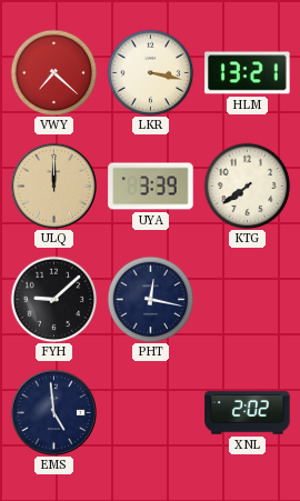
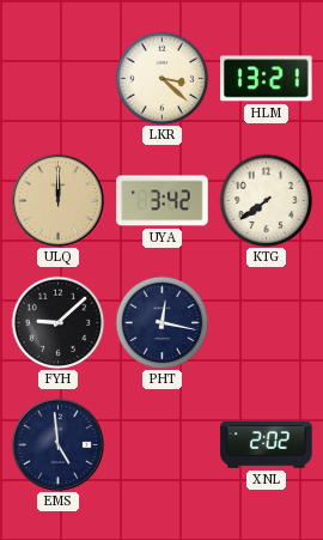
VWY: 7:22 -> none
LKR: 3:17 -> 3:22
UYA: 3:39 -> 3:42
